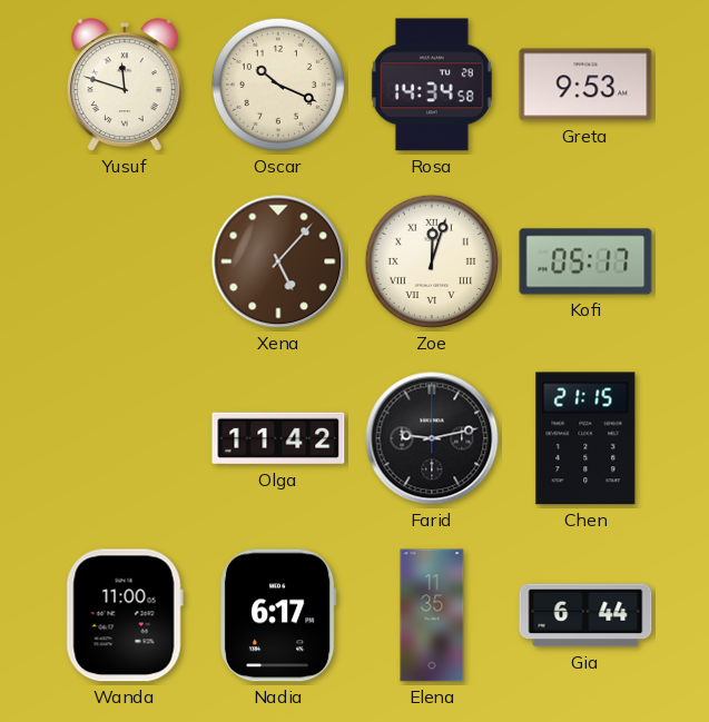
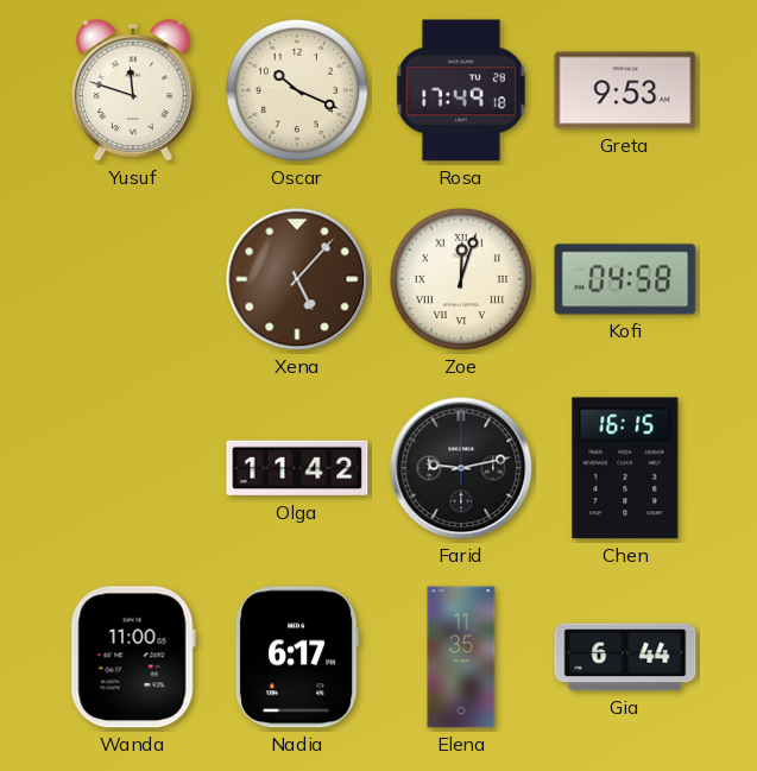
Rosa: 14:34 -> 17:49
Kofi: 05:17 -> 04:58
Chen: 21:15 -> 16:15
